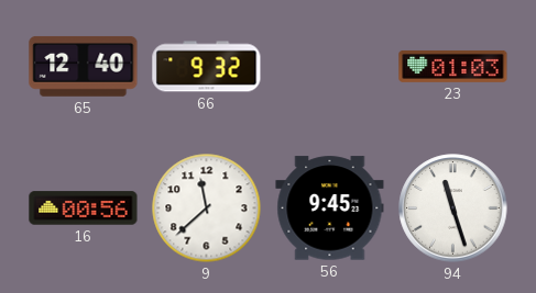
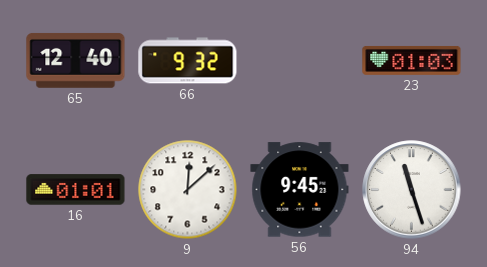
16: 00:56 -> 01:01
9: 11:38 -> 12:08
